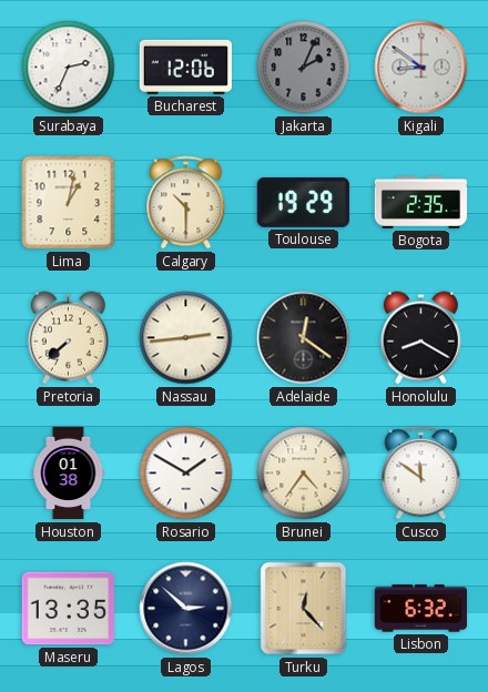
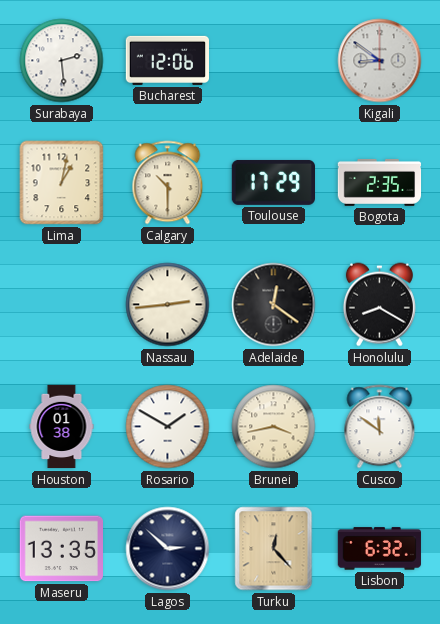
Surabaya: 2:34 -> 2:29
Jakarta: 2:04 -> none
Toulouse: 19:29 -> 17:29
Pretoria: 7:38 -> none
Brunei: 4:36 -> 3:43
